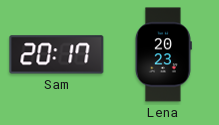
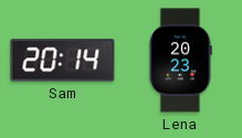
Sam: 20:17 -> 20:14
